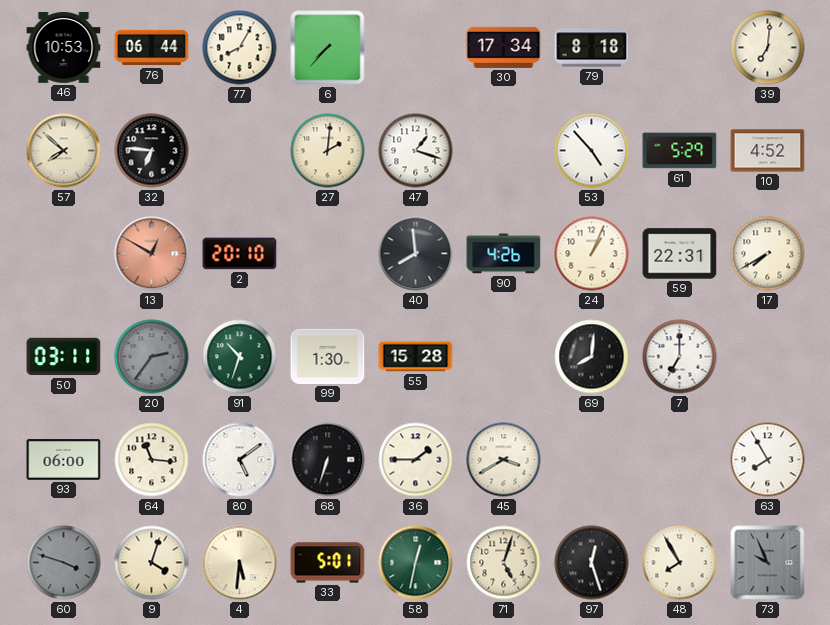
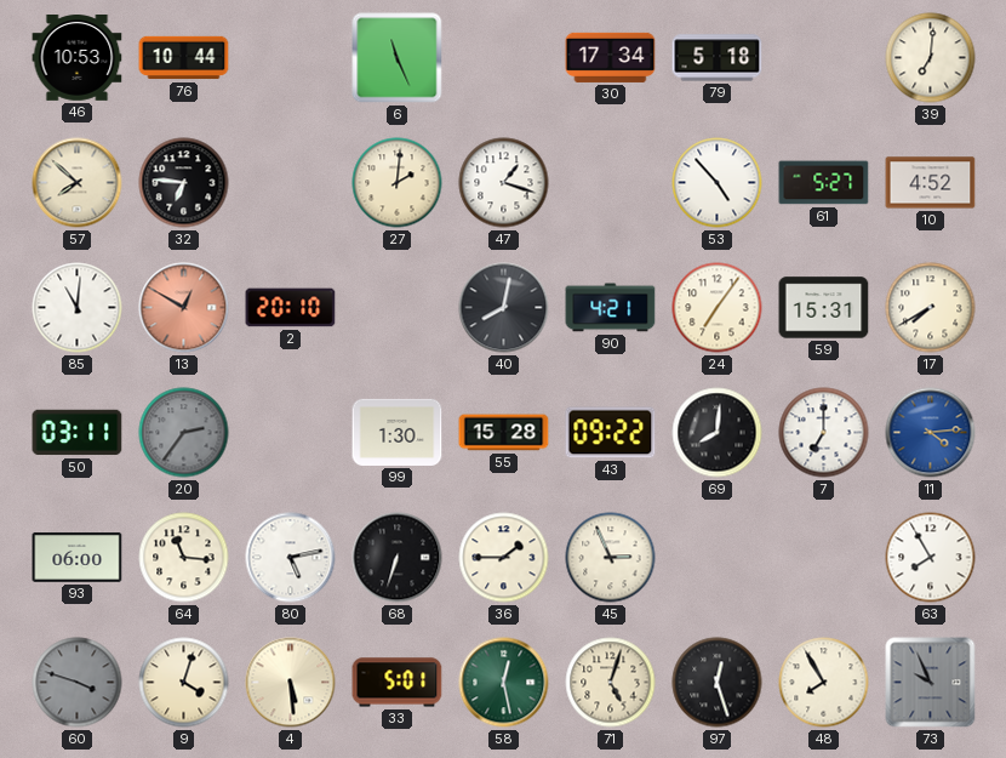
76: 06:44 -> 10:44
77: 8:05 -> none
6: 7:37 -> 11:26
79: 8:18 -> 5:18
61: 5:29 -> 5:27
85: none -> 11:01
40: 7:59 -> 8:02
90: 4:26 -> 4:21
24: 1:04 -> 7:06
59: 22:31 -> 15:31
91: 10:33 -> none
43: none -> 09:22
11: none -> 4:14
80: 5:09 -> 5:13
45: 3:40 -> 2:56
4: 5:31 -> 5:29
58: 12:32 -> 12:28
